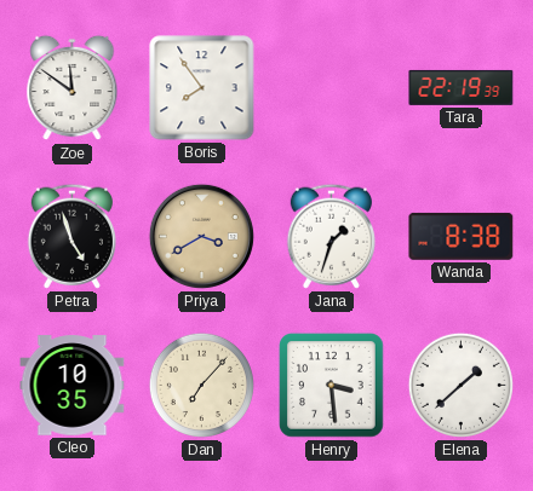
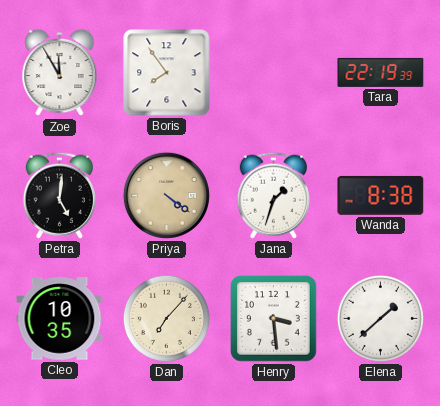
Zoe: 11:51 -> 11:55
Petra: 4:57 -> 5:01
Priya: 3:40 -> 4:21
